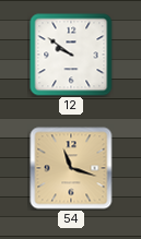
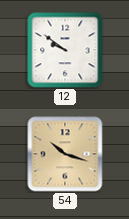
54: 11:18 -> 10:18
